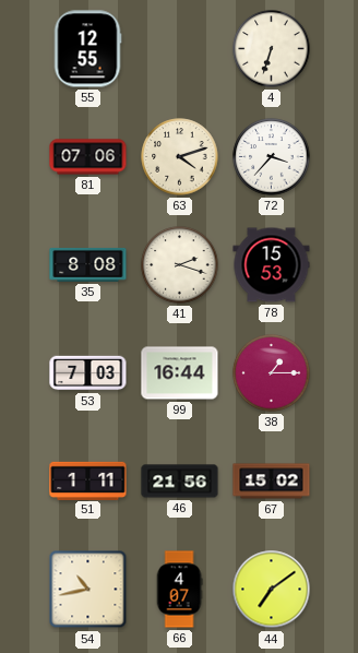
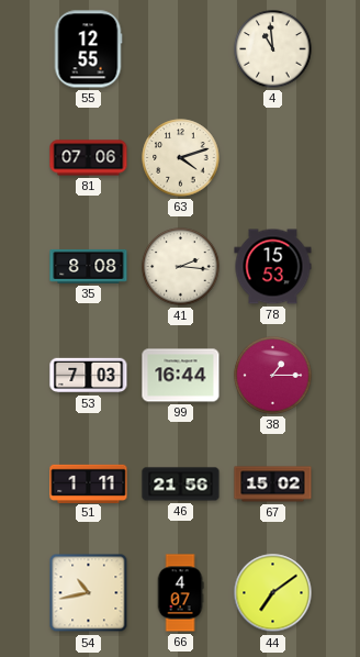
4: 6:33 -> 10:59
72: 3:37 -> none
41: 2:18 -> 2:16
